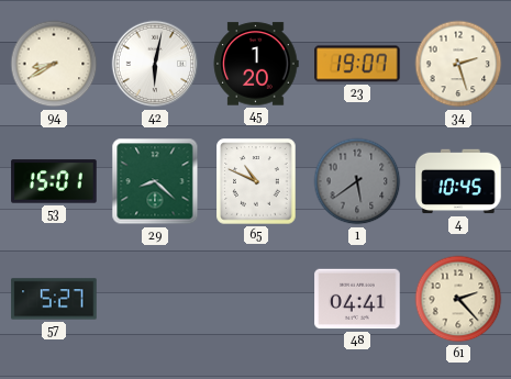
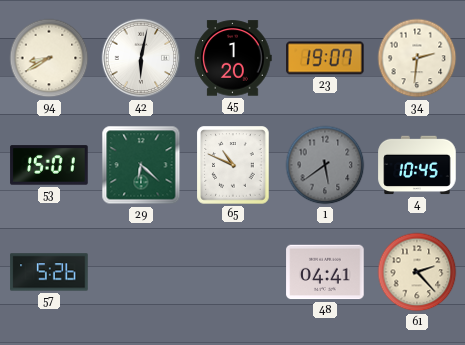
34: 2:27 -> 2:31
29: 8:22 -> 6:22
57: 5:27 -> 5:26
